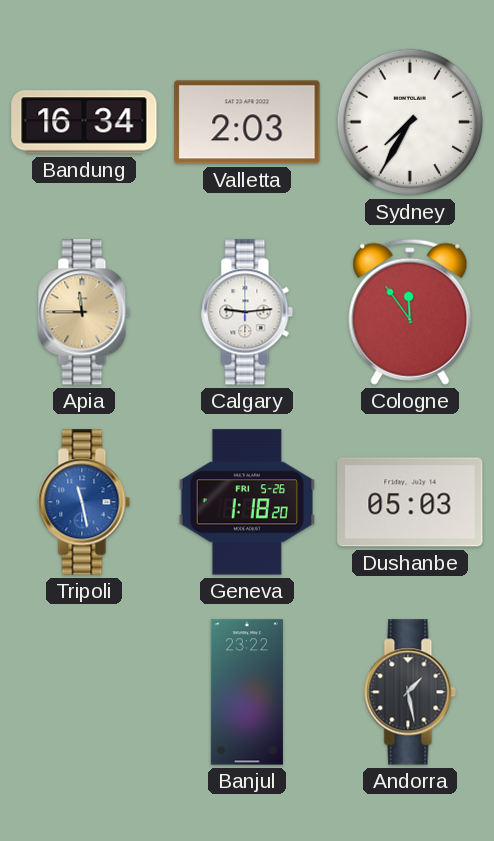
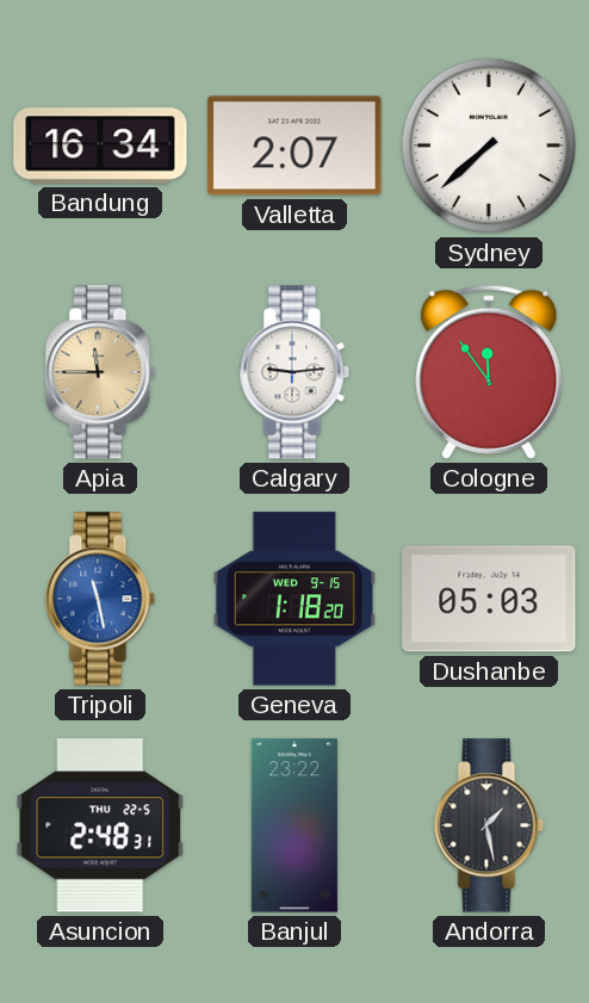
Valletta: 2:03 -> 2:07
Sydney: 7:35 -> 7:38
Geneva date: FRI 5-26 -> WED 9-15
Asuncion: none -> 2:48
